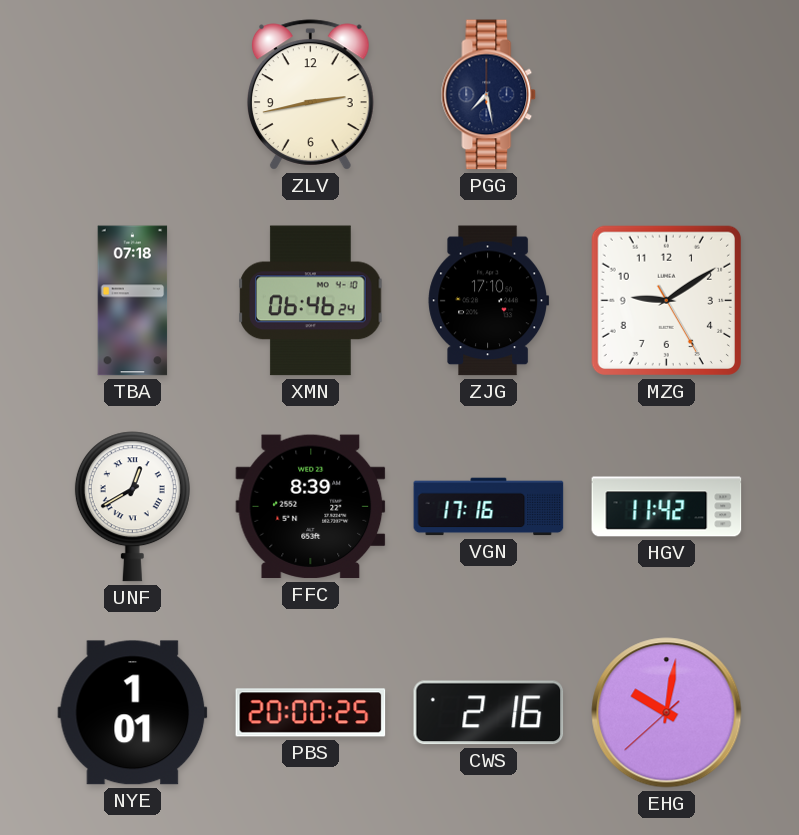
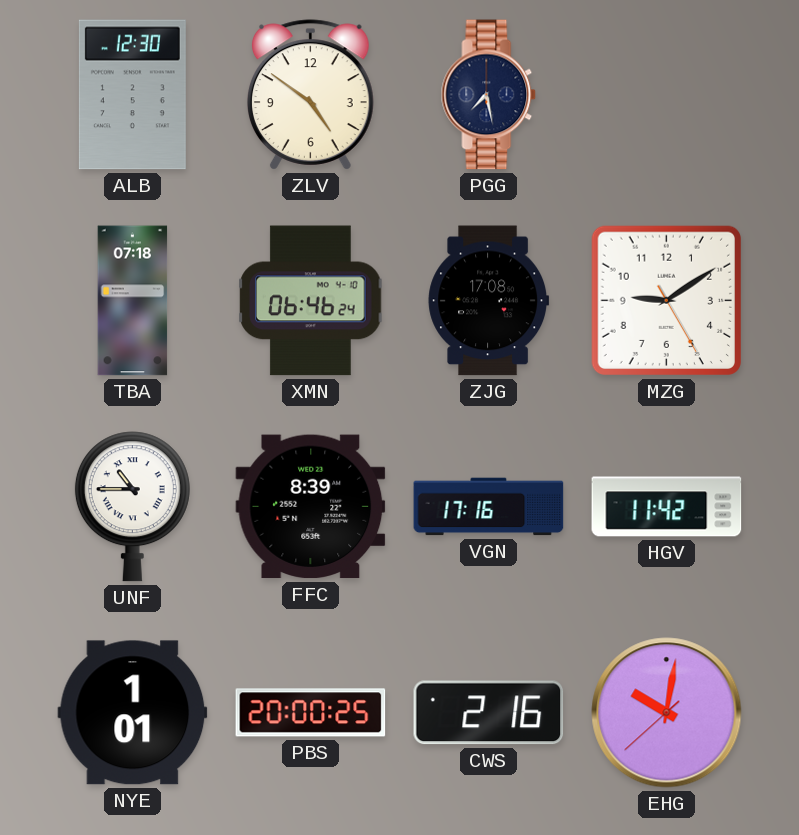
ALB: none -> 12:30
ZLV: 2:43 -> 4:51
ZJG: 17:10 -> 17:08
UNF: 12:40 -> 10:45
